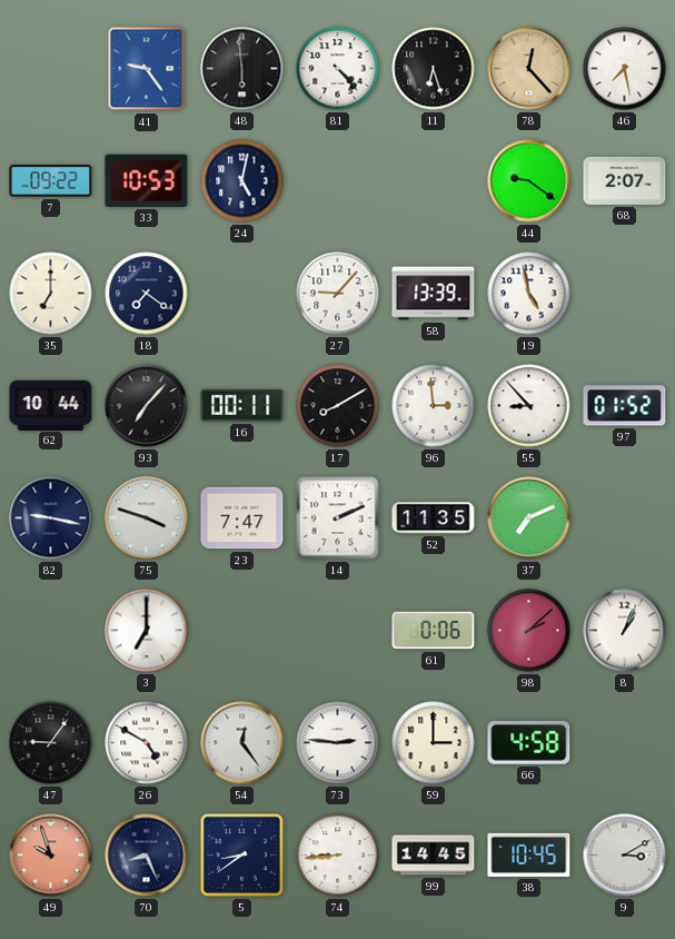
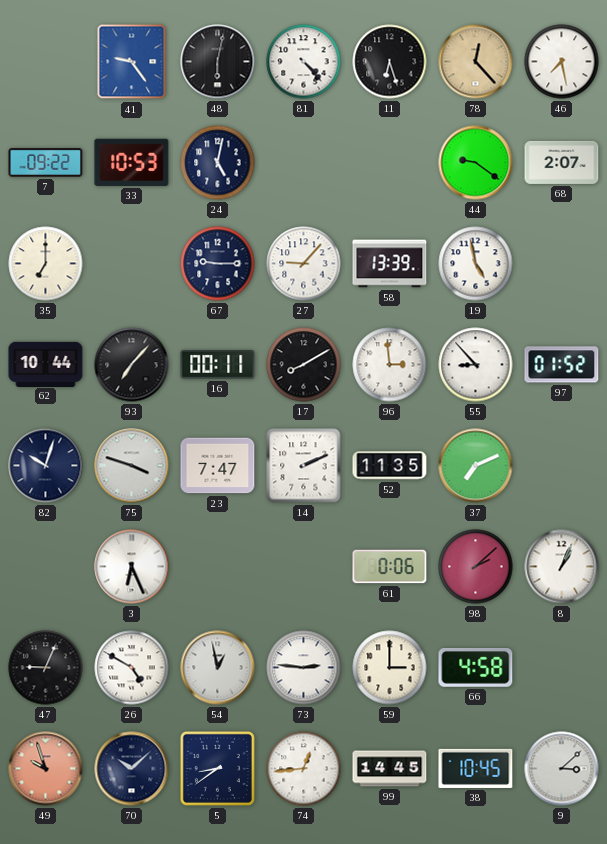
48: 5:59 -> 6:02
18: 7:21 -> none
67: none -> 9:15
82: 9:17 -> 10:03
3: 7:00 -> 6:26
47: 9:06 -> 9:04
54: 12:24 -> 12:58
70: 8:26 -> 10:08
74: 8:44 -> 12:44
9: 3:10 -> 3:08
